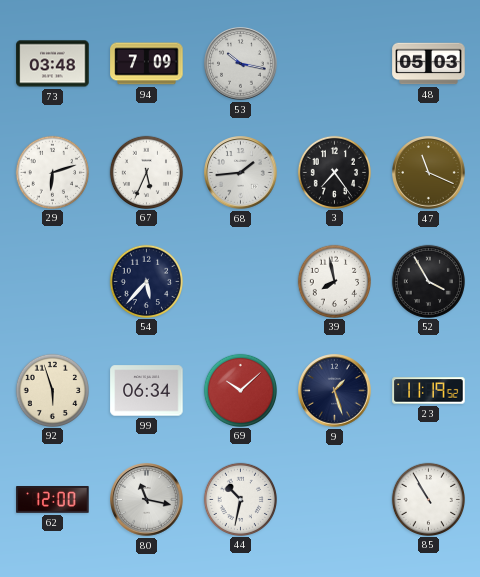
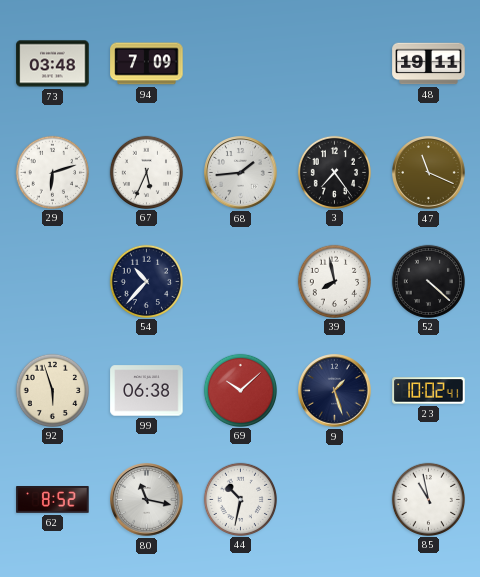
53: 10:17 -> none
48: 05:03 -> 19:11
54: 5:37 -> 10:37
52: 3:55 -> 4:22
99: 06:34 -> 06:38
23: 11:19 -> 10:02
62: 12:00 -> 8:52
85: 10:55 -> 10:58
